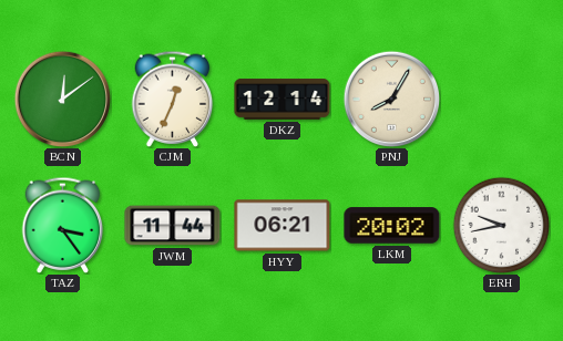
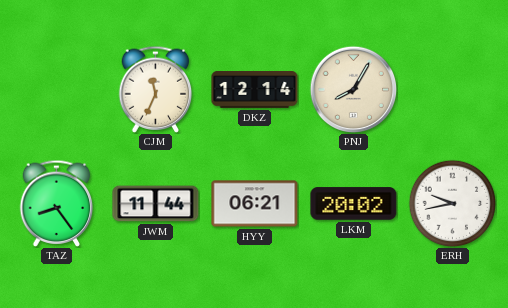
BCN: 12:09 -> none
CJM: 12:34 -> 11:34
TAZ: 3:24 -> 8:24
